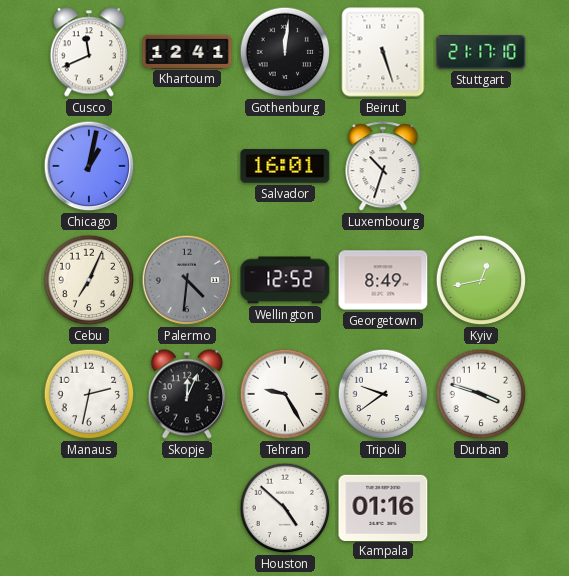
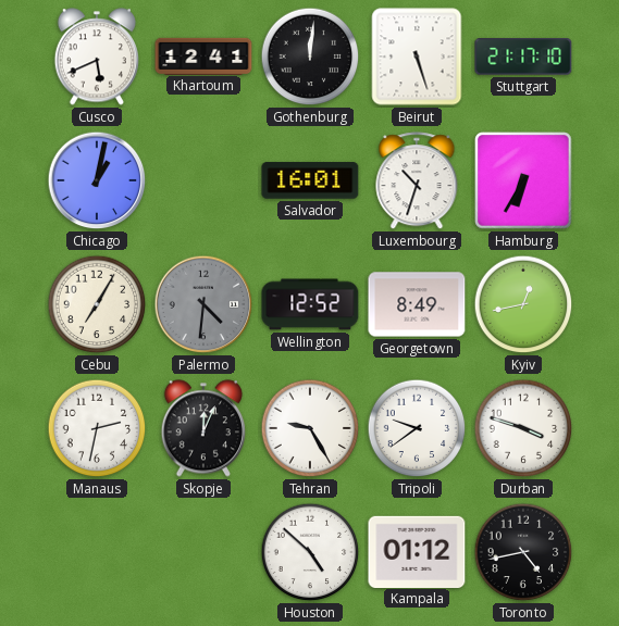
Cusco: 11:41 -> 5:41
Hamburg: none -> 6:35
Cebu: 7:04 -> 7:05
Kampala: 01:16 -> 01:12
Toronto: none -> 4:43
